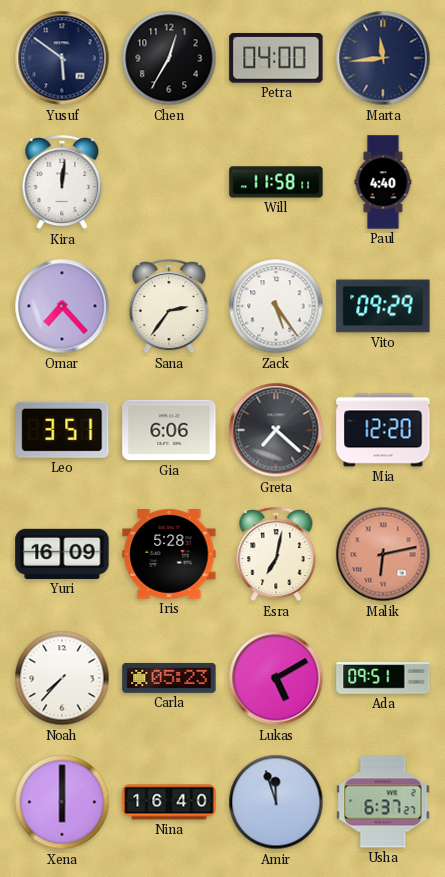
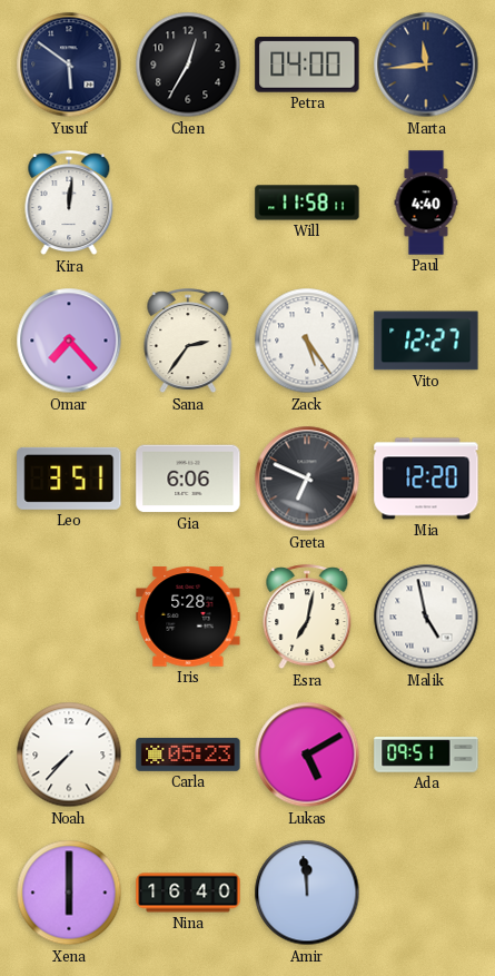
Vito: 09:29 -> 12:27
Greta: 7:22 -> 6:49
Yuri: 16:09 -> none
Malik: 6:13 -> 4:58
Malik dial: salmon -> white
Amir: 11:57 -> 11:59
Usha: 6:37 -> none
